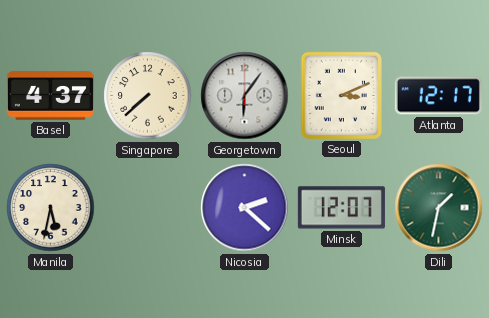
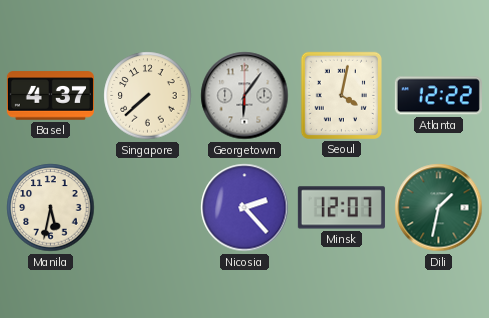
Seoul: 3:11 -> 4:02
Atlanta: 12:17 -> 12:22
Nicosia: 2:22 -> 2:23
